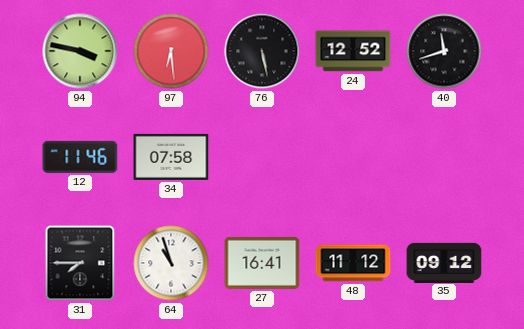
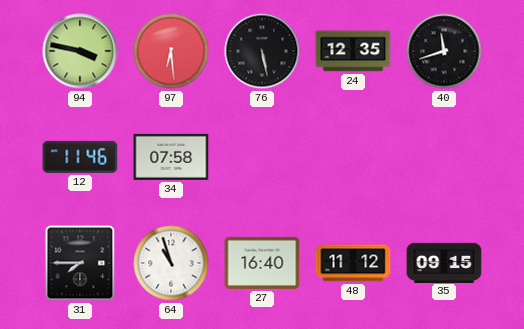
24: 12:52 -> 12:35
27: 16:41 -> 16:40
35: 09:12 -> 09:15
